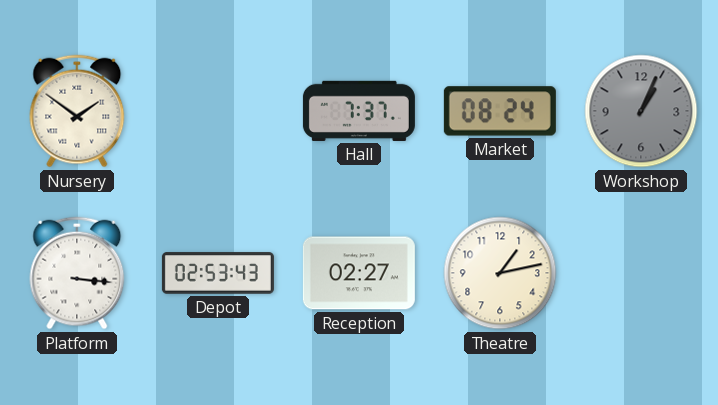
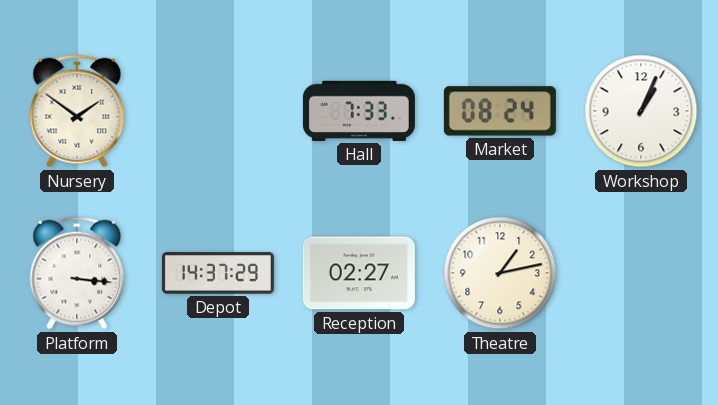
Hall: 7:37 -> 7:33
Workshop dial: grey -> white
Depot: 02:53 -> 14:37
